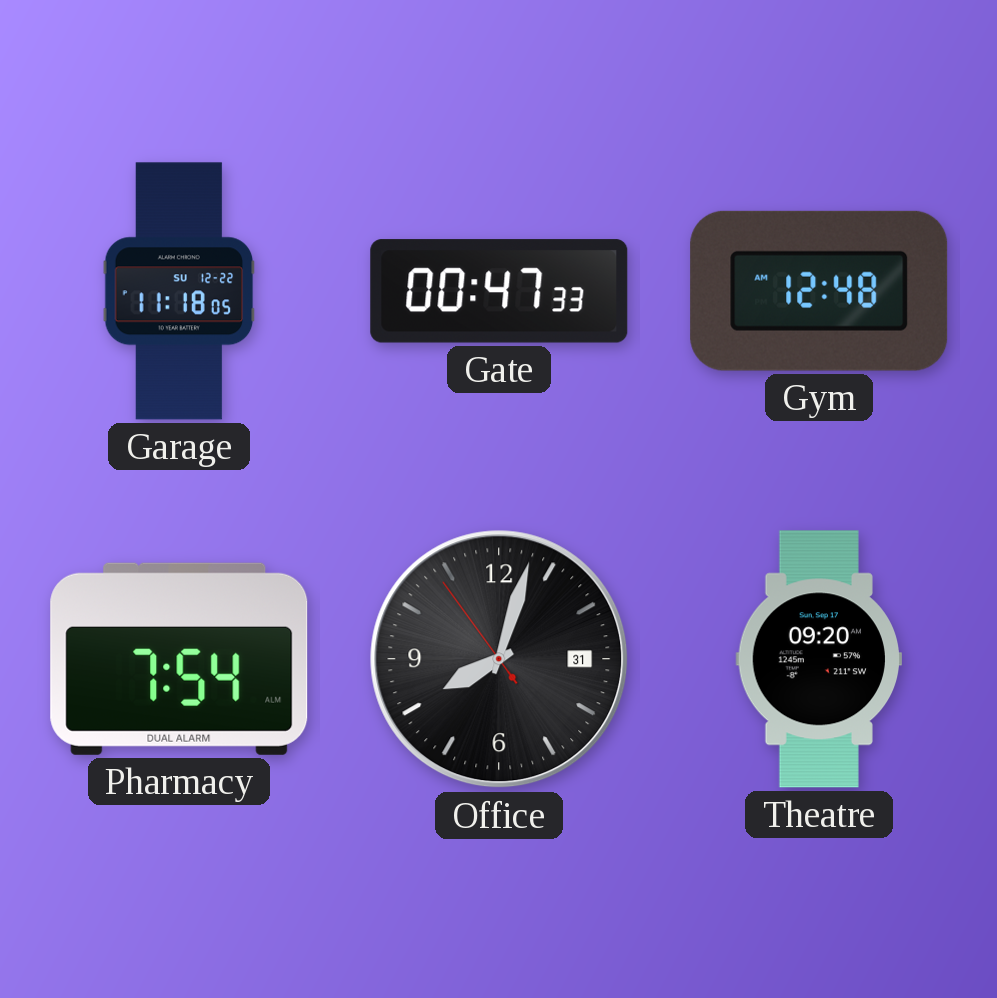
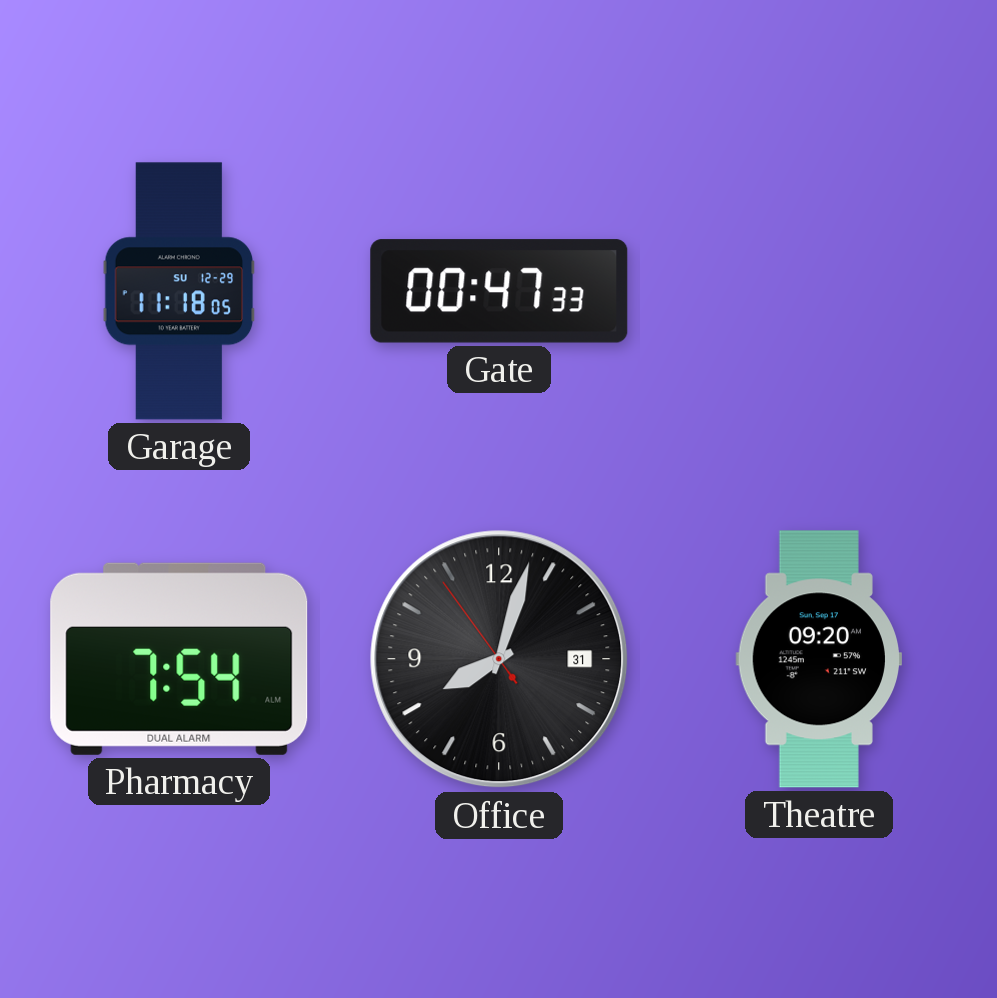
Garage date: SU 12-22 -> SU 12-29
Gym: 12:48 -> none
